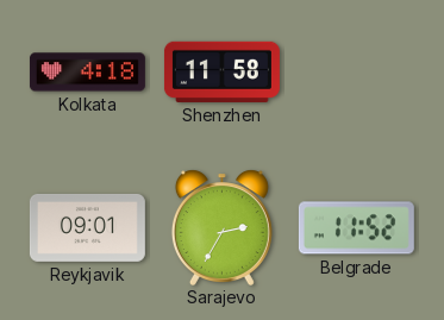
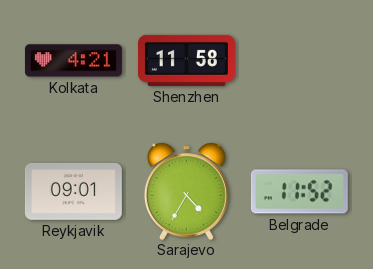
Kolkata: 4:18 -> 4:21
Sarajevo: 2:35 -> 4:35
